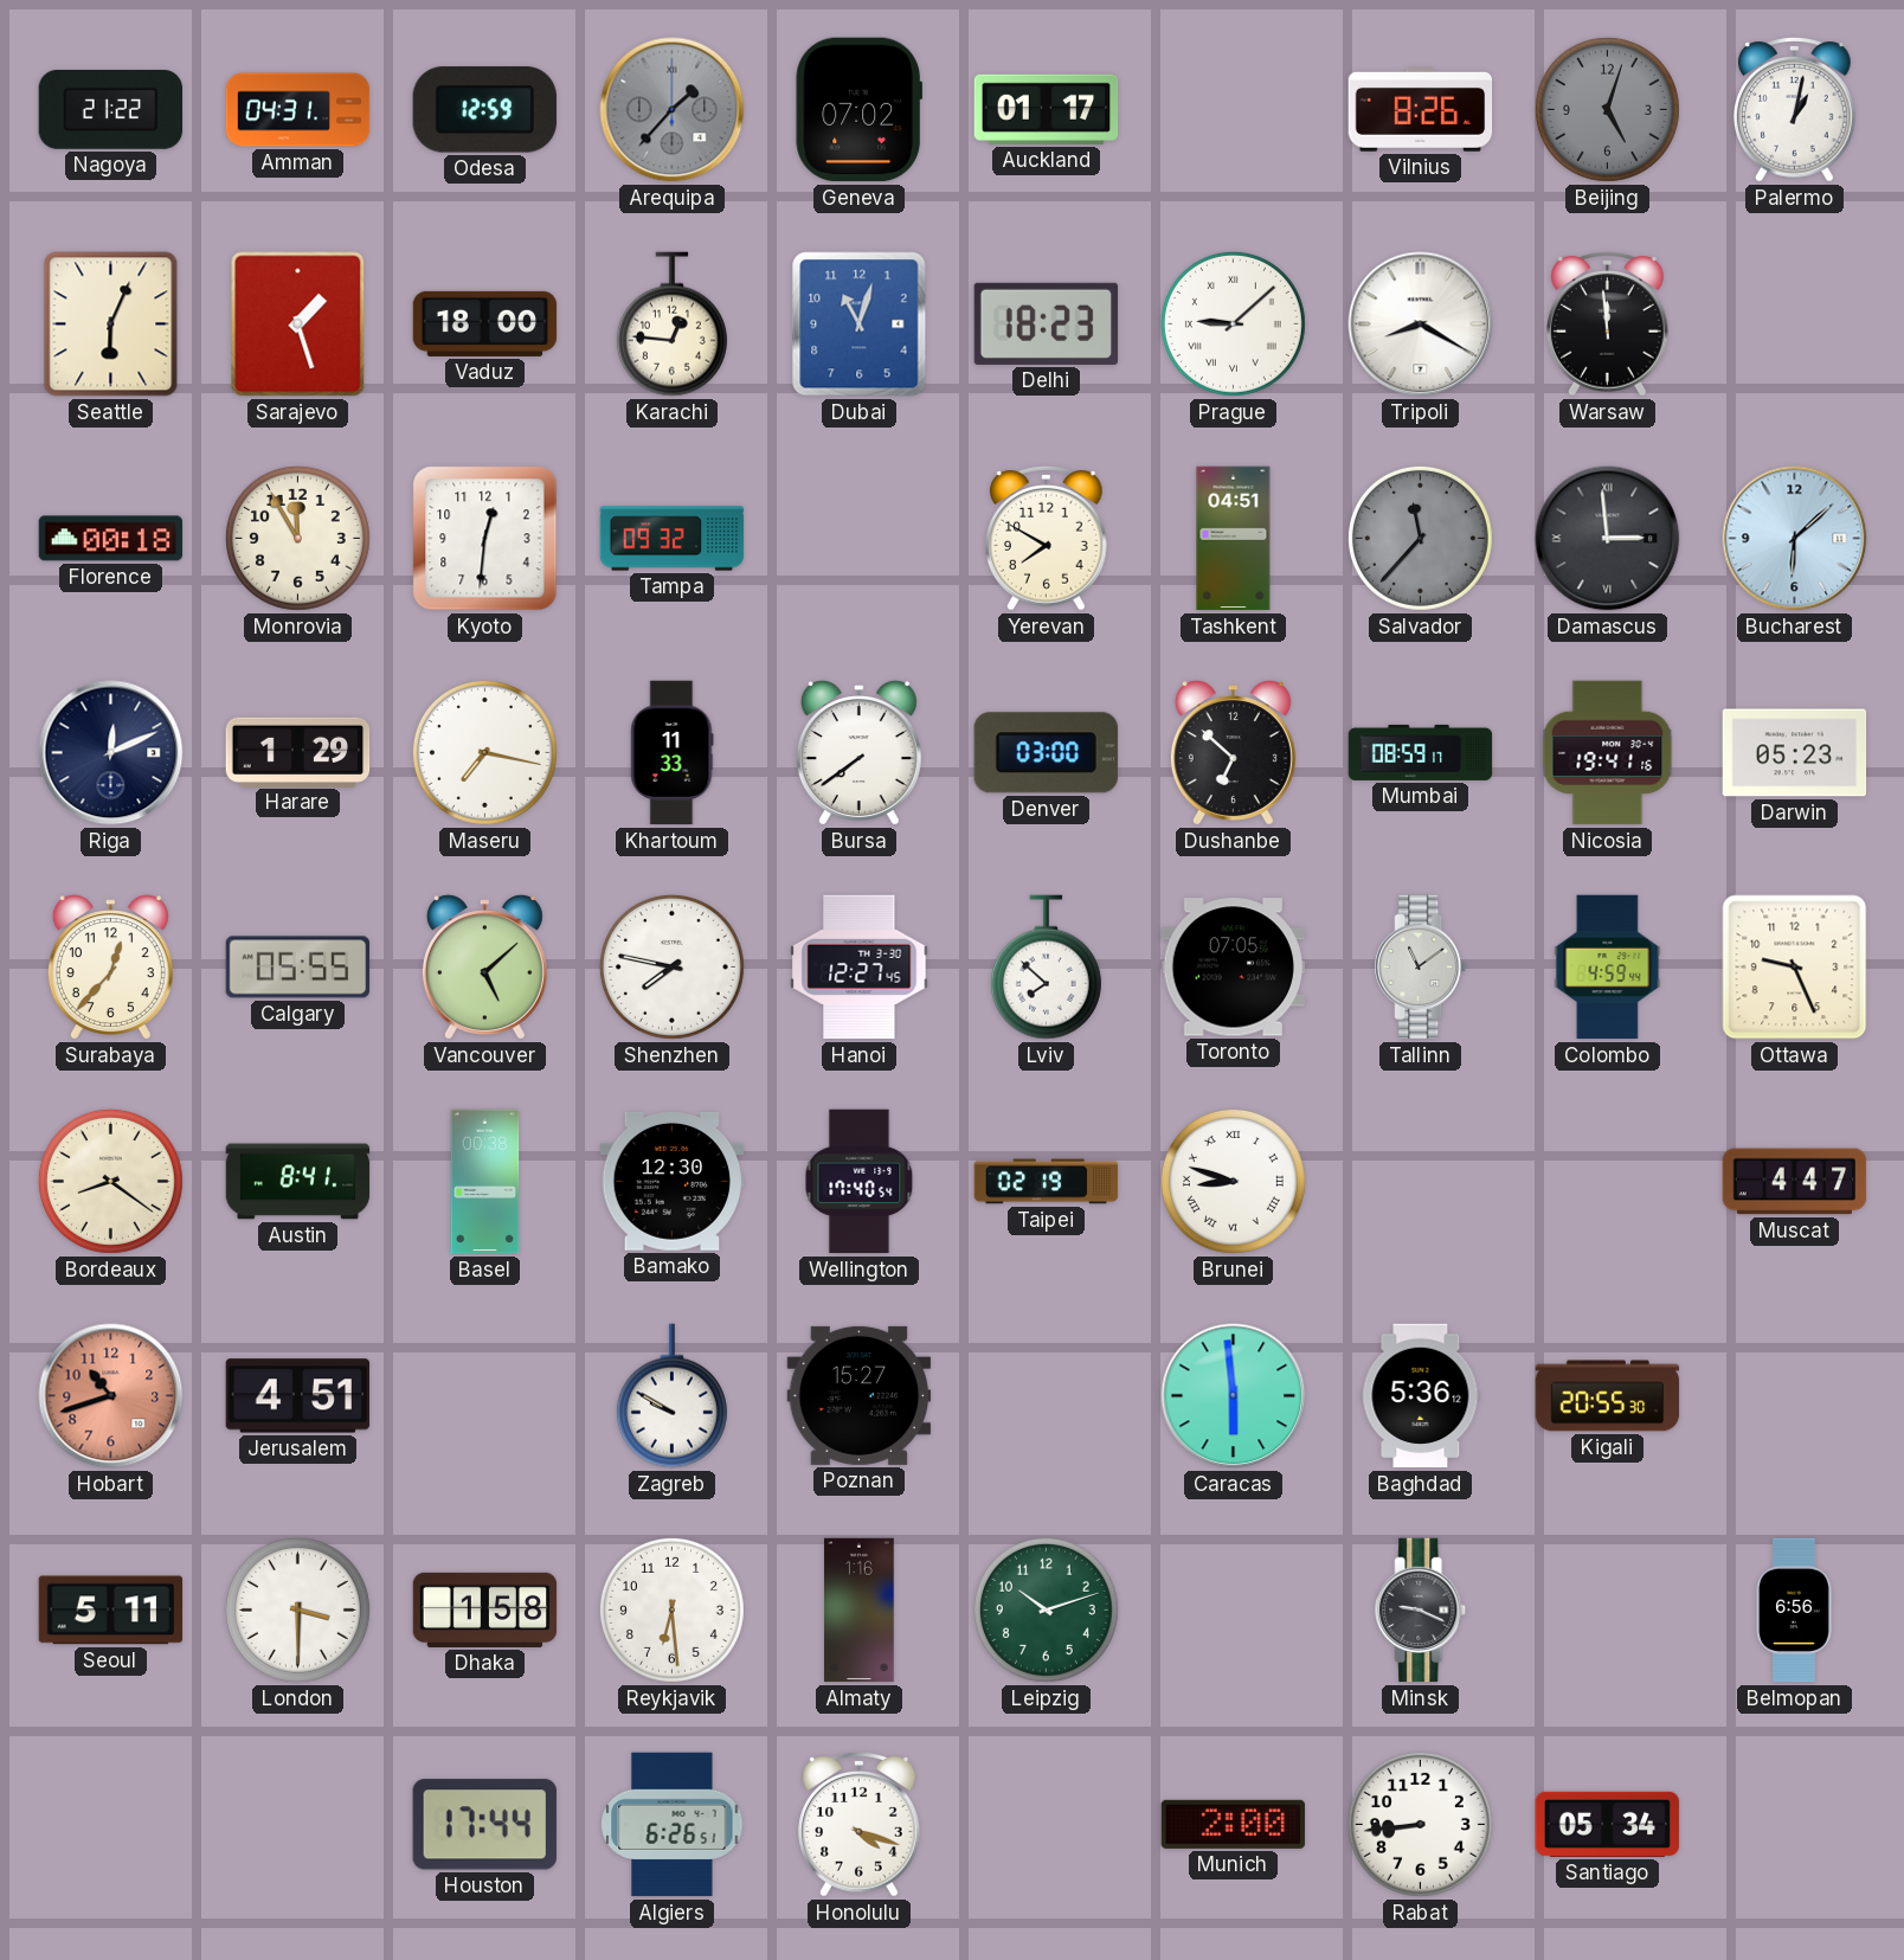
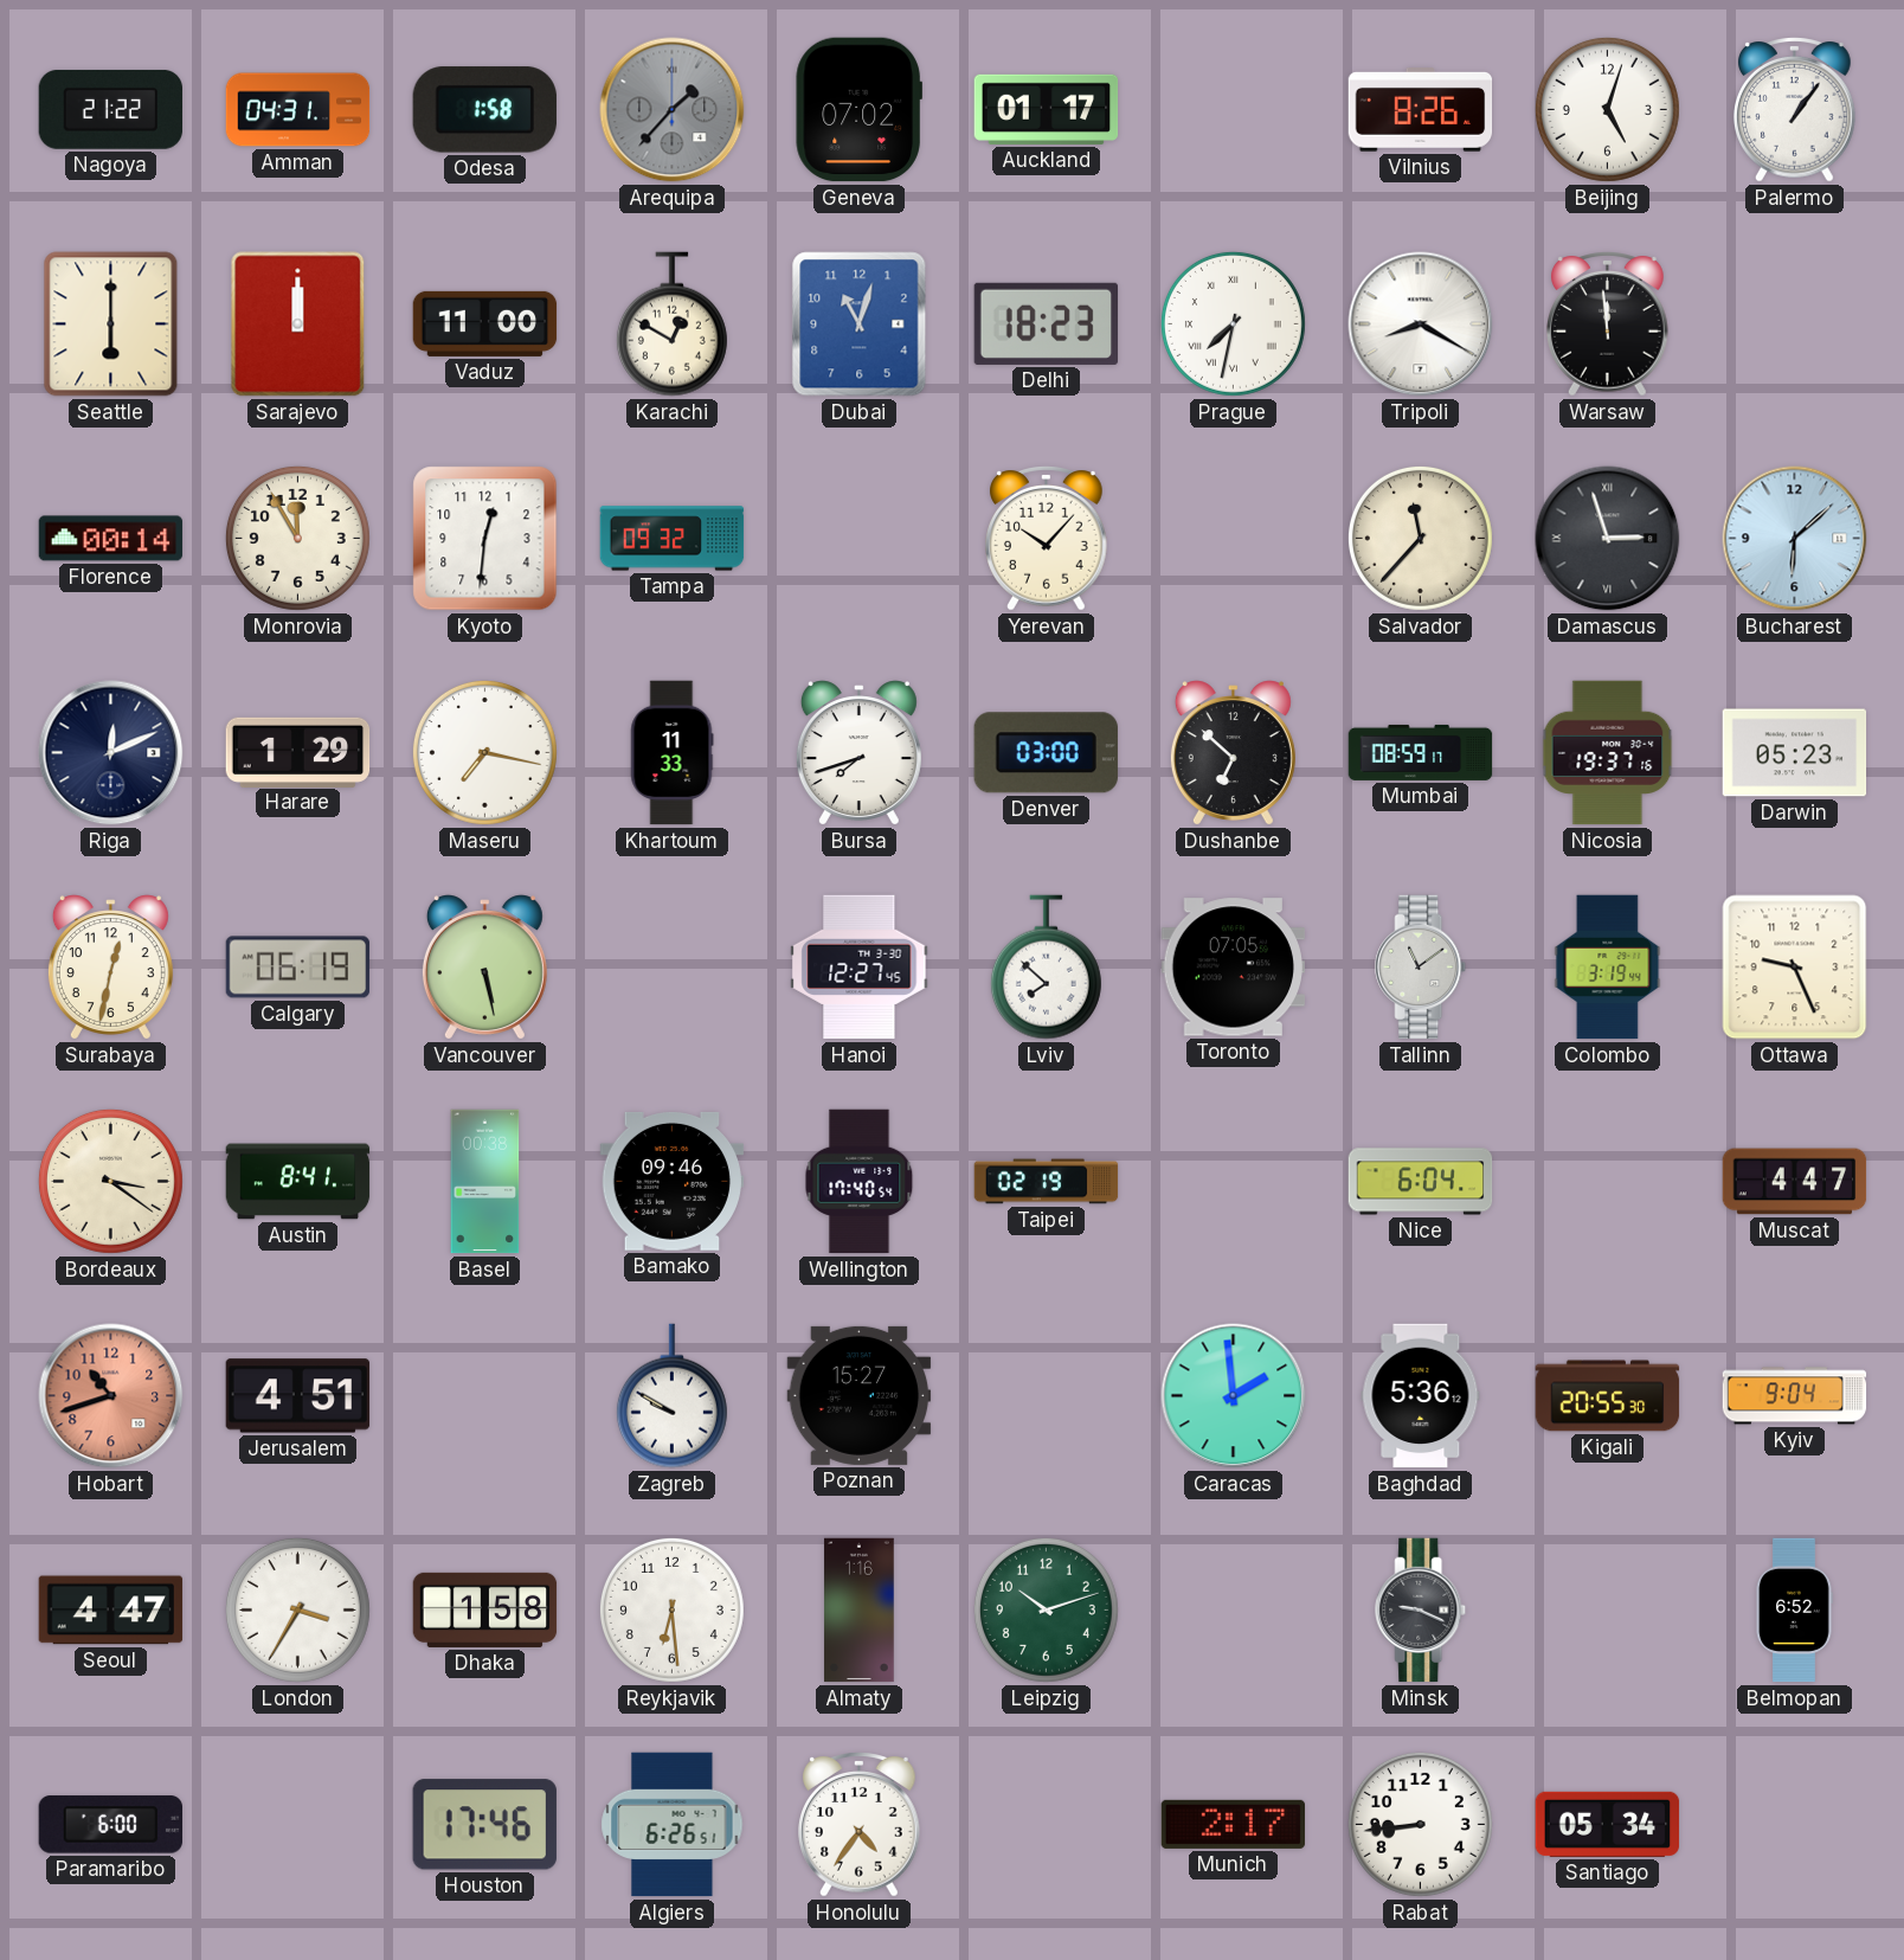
Odesa: 12:59 -> 1:58
Beijing dial: grey -> white
Palermo: 1:02 -> 1:06
Seattle: 6:04 -> 6:00
Sarajevo: 1:27 -> 12:00
Vaduz: 18:00 -> 11:00
Karachi: 12:46 -> 12:50
Prague: 9:08 -> 7:32
Florence: 00:18 -> 00:14
Yerevan: 7:50 -> 10:07
Tashkent: 04:51 -> none
Salvador dial: grey -> cream
Damascus: 2:59 -> 2:57
Bursa: 7:39 -> 7:42
Nicosia: 19:41 -> 19:37
Surabaya: 12:37 -> 12:32
Calgary: 05:55 -> 06:19
Vancouver: 5:08 -> 5:28
Shenzhen: 7:47 -> none
Colombo: 4:59 -> 3:19
Bordeaux: 8:21 -> 3:21
Bamako: 12:30 -> 09:46
Brunei: 8:48 -> none
Nice: none -> 6:04
Caracas: 5:59 -> 1:59
Kyiv: none -> 9:04
Seoul: 5:11 -> 4:47
London: 3:30 -> 3:35
Belmopan: 6:56 -> 6:52
Paramaribo: none -> 6:00
Houston: 17:44 -> 17:46
Honolulu: 4:18 -> 4:36
Munich: 2:00 -> 2:17
